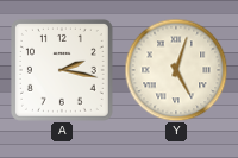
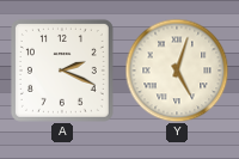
A: 2:17 -> 2:19
